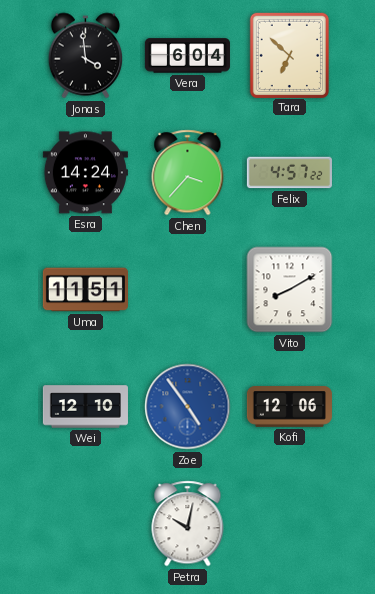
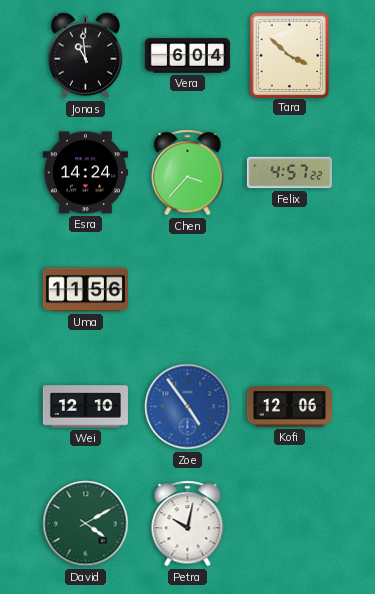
Jonas: 3:59 -> 10:59
Tara: 6:52 -> 3:52
Uma: 11:51 -> 11:56
Vito: 8:10 -> none
David: none -> 4:10
